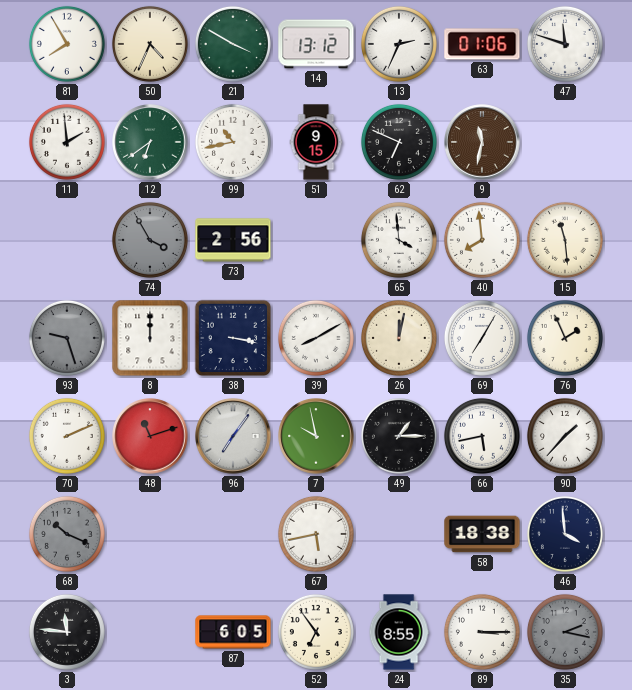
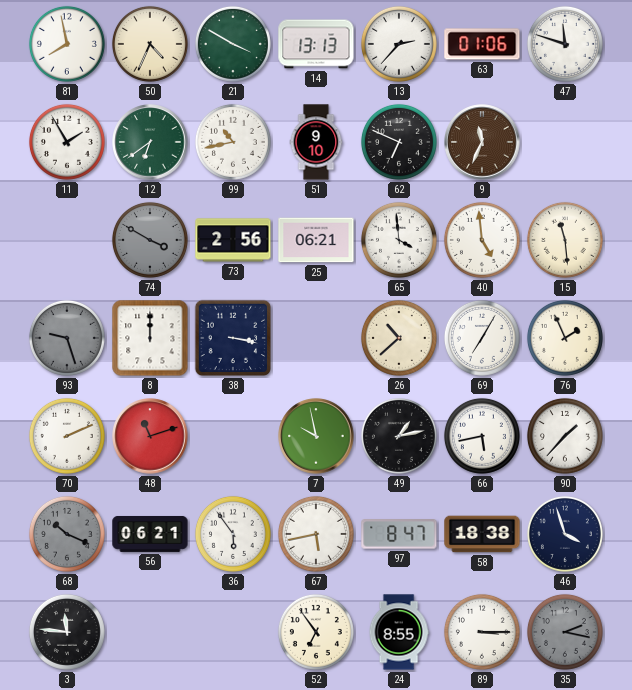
81: 7:55 -> 7:58
14: 13:12 -> 13:13
13: 2:34 -> 2:37
11: 1:59 -> 1:55
51: 9:15 -> 9:10
9: 11:32 -> 11:34
74: 3:55 -> 3:50
25: none -> 06:21
40: 7:59 -> 4:59
39: 8:10 -> none
26: 12:02 -> 10:38
96: 7:06 -> none
49: 1:15 -> 1:13
56: none -> 06:21
36: none -> 5:54
97: none -> 8:47
46: 3:59 -> 3:57
87: 6:05 -> none
